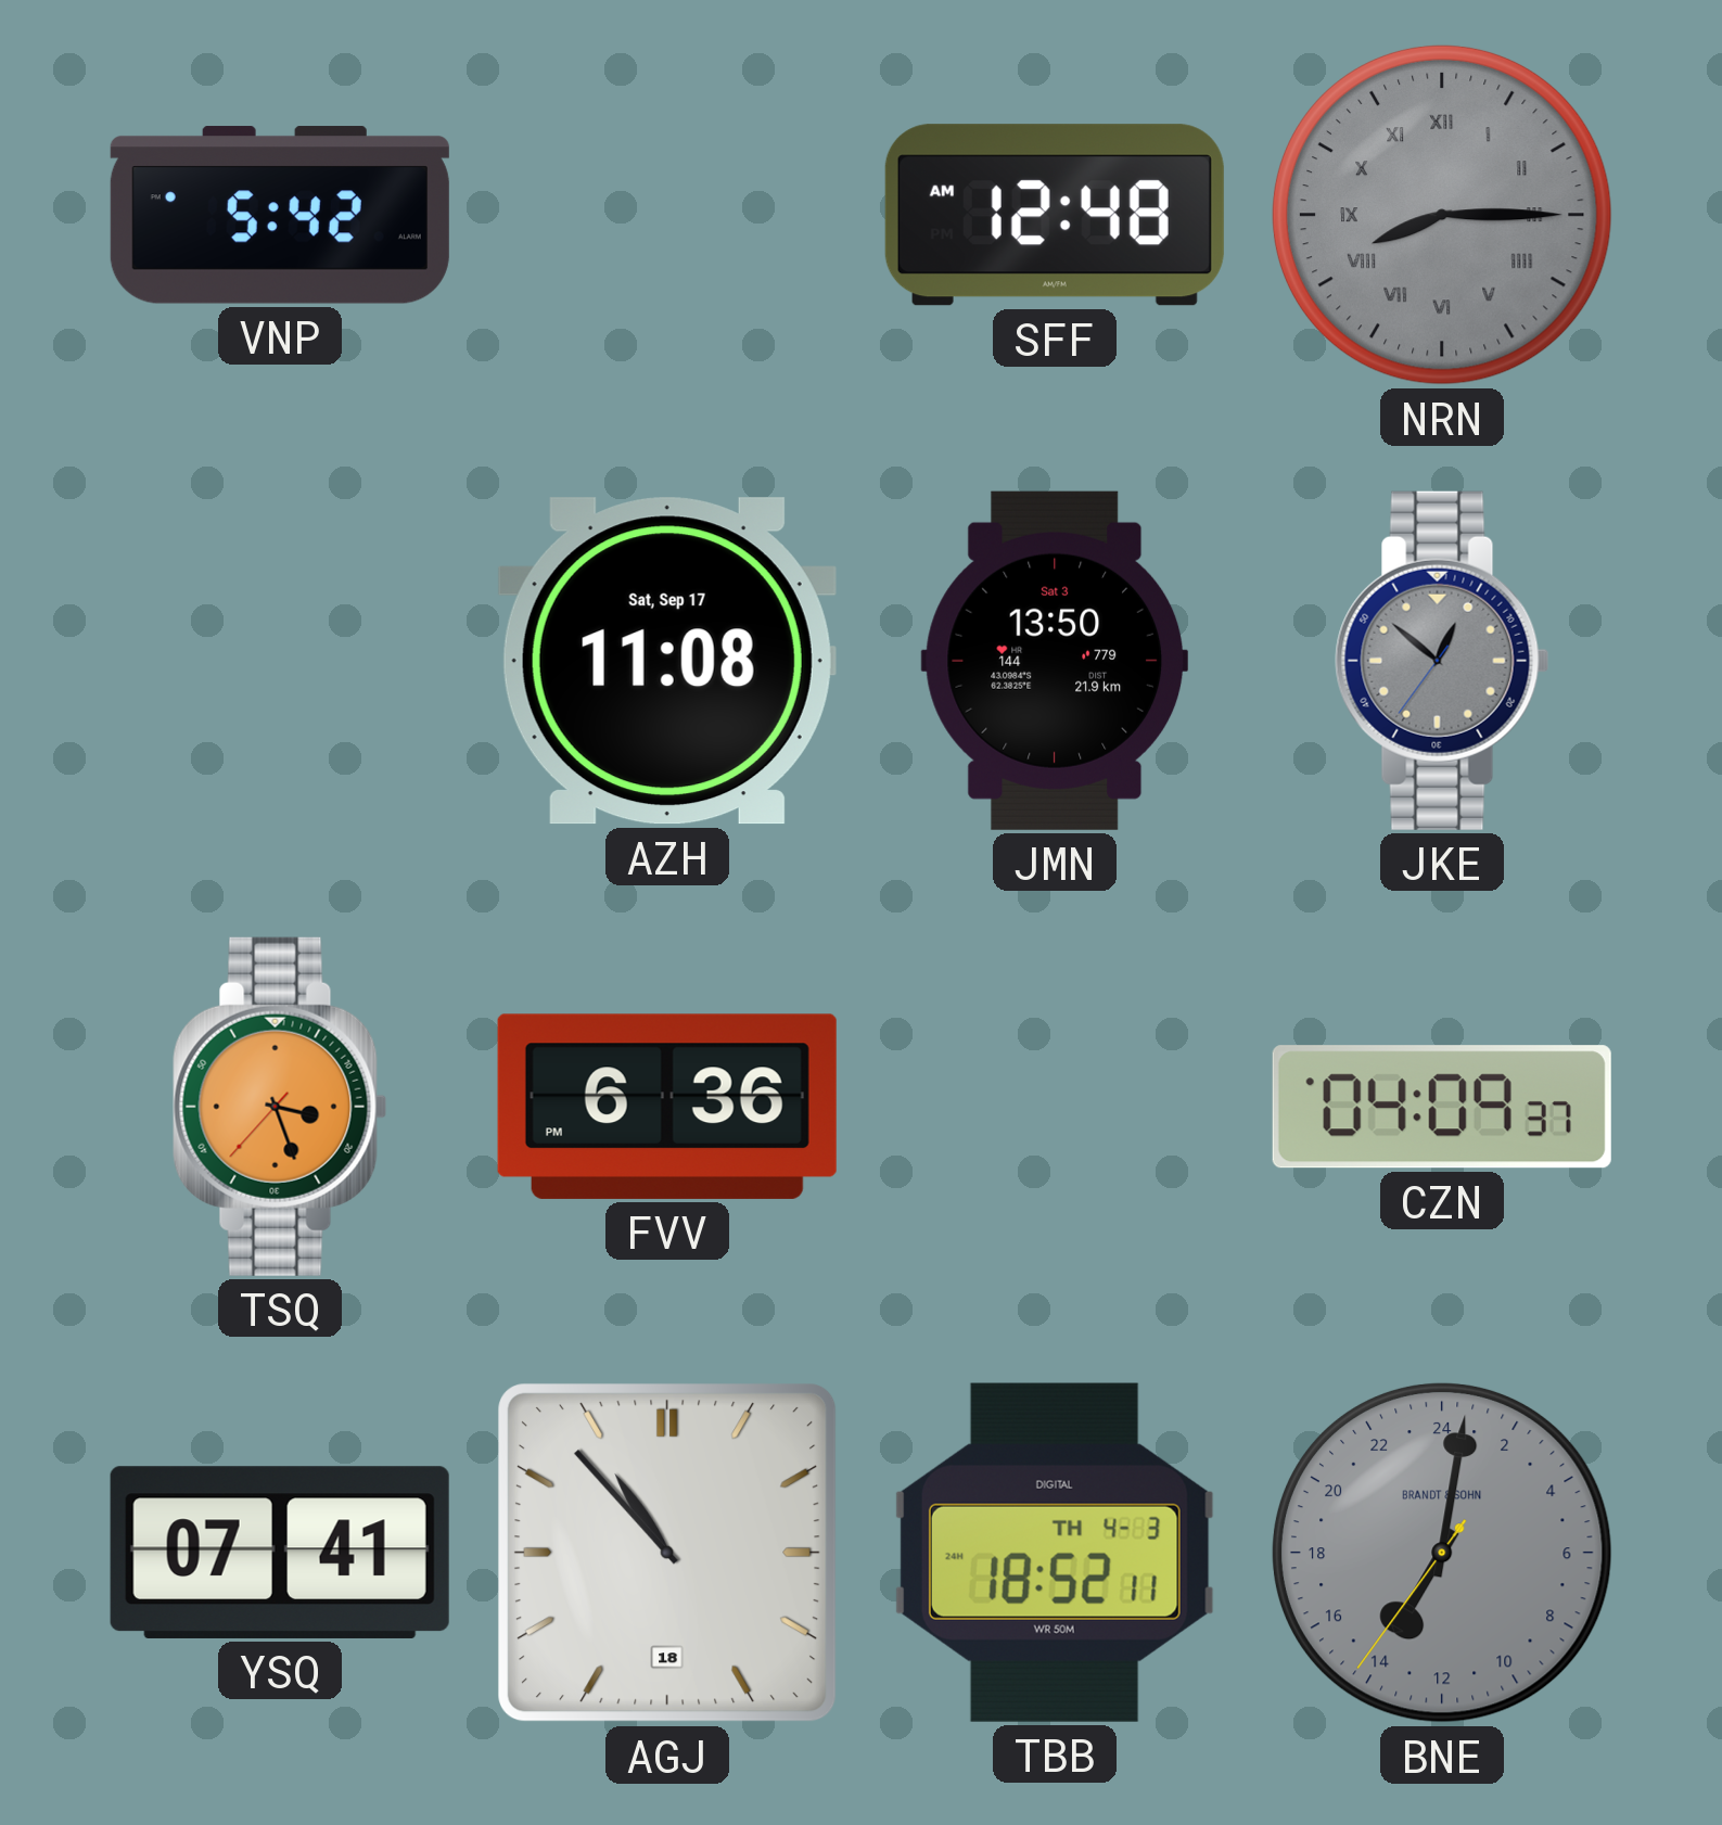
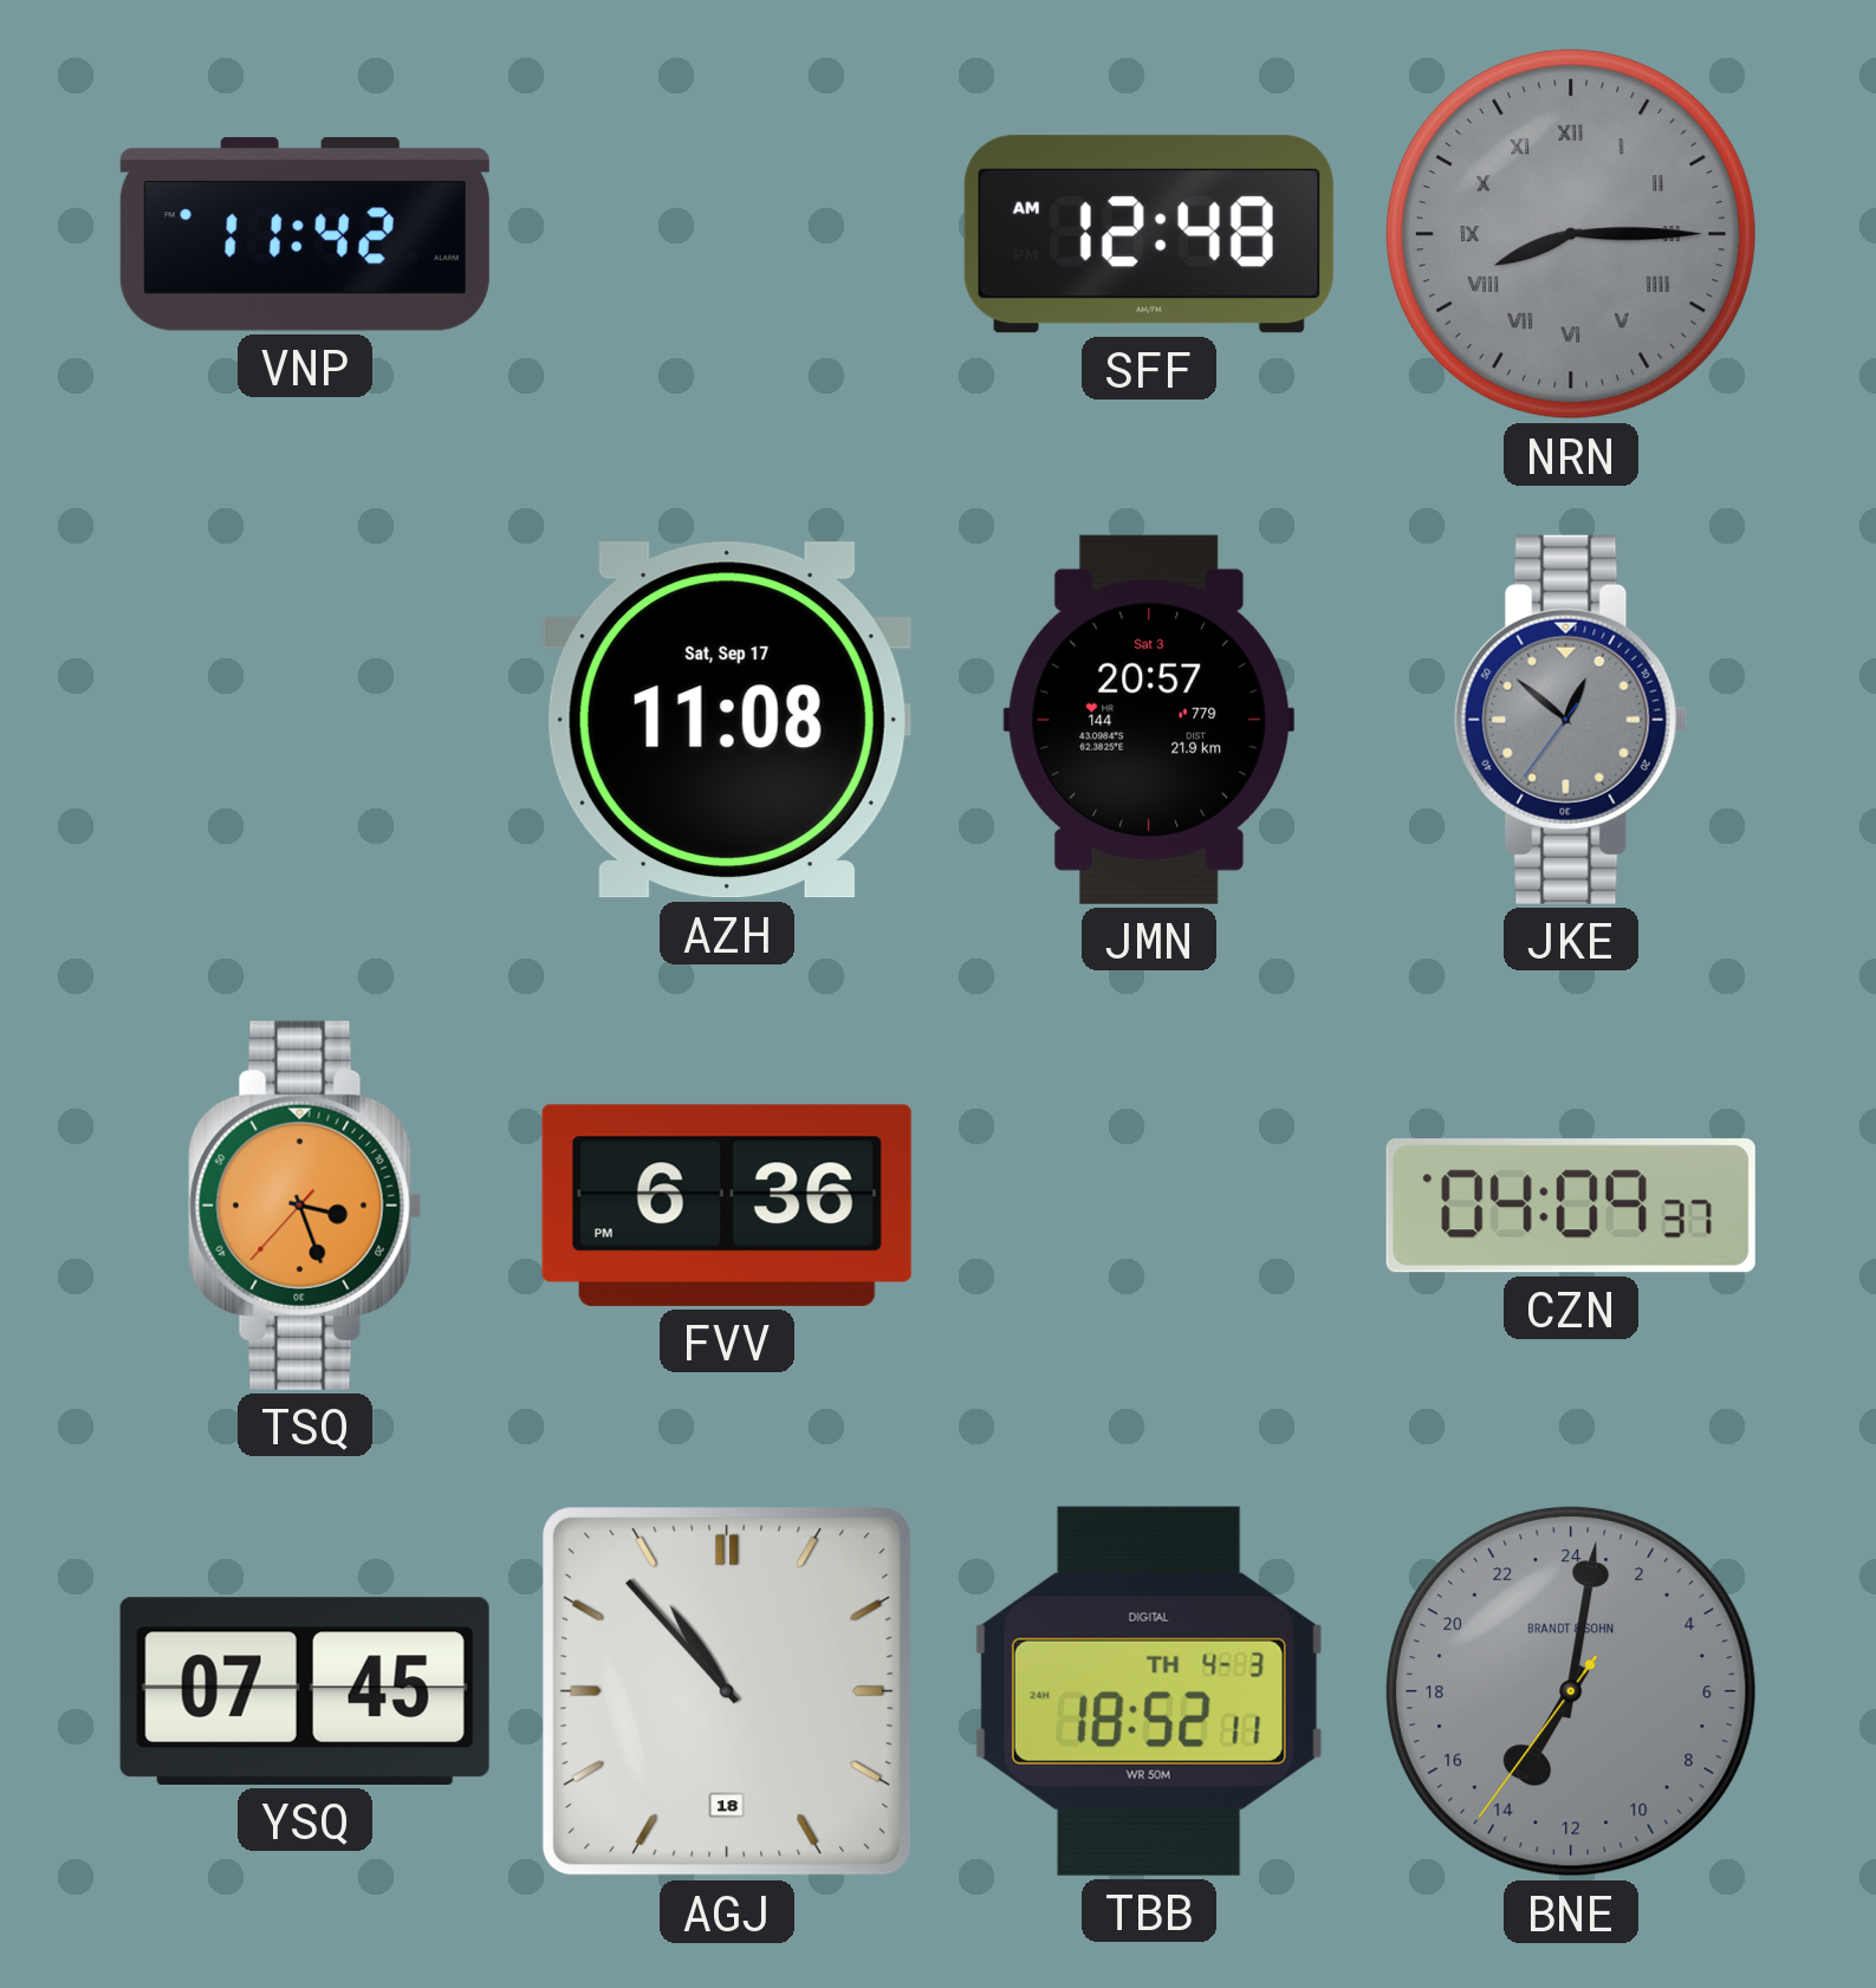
VNP: 5:42 -> 11:42
JMN: 13:50 -> 20:57
YSQ: 07:41 -> 07:45
